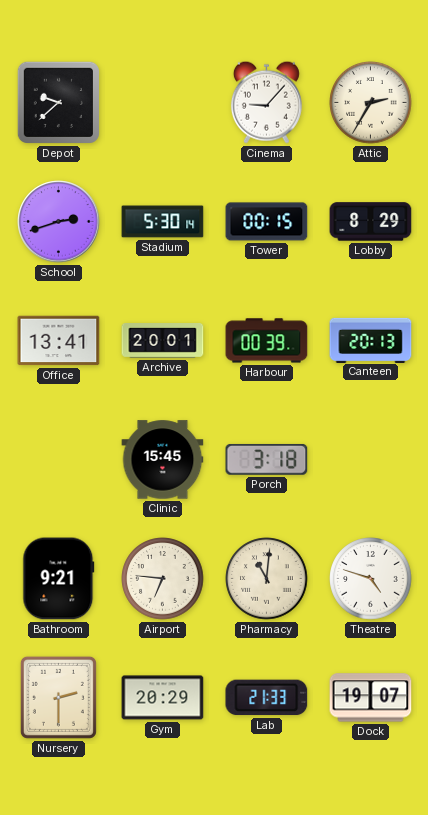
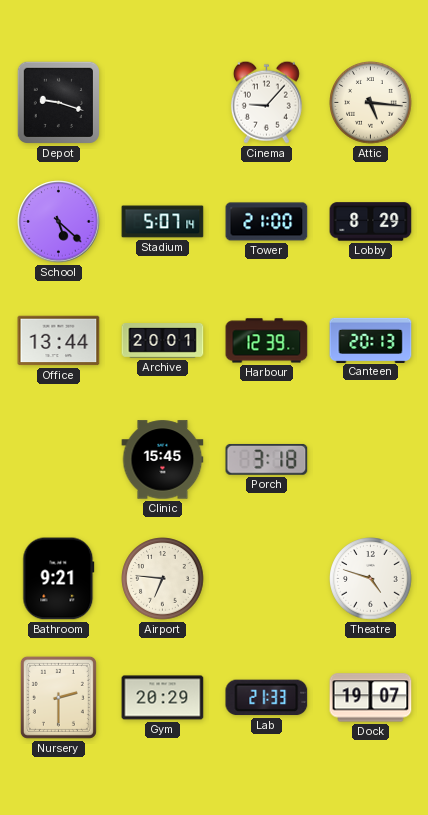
Depot: 9:38 -> 9:18
Attic: 2:35 -> 5:16
School: 2:42 -> 5:22
Stadium: 5:30 -> 5:07
Tower: 00:15 -> 21:00
Office: 13:41 -> 13:44
Harbour: 00:39 -> 12:39
Pharmacy: 11:01 -> none
